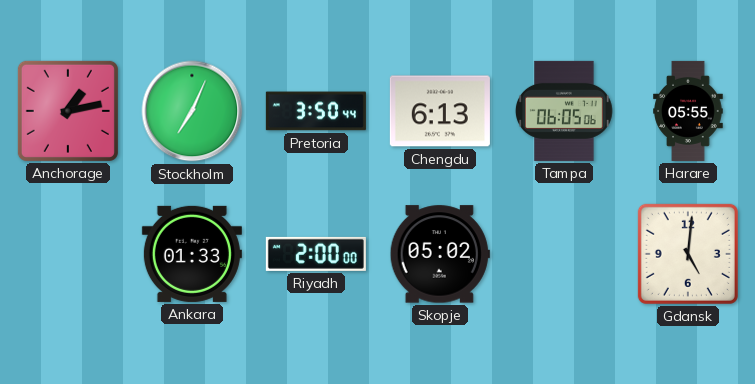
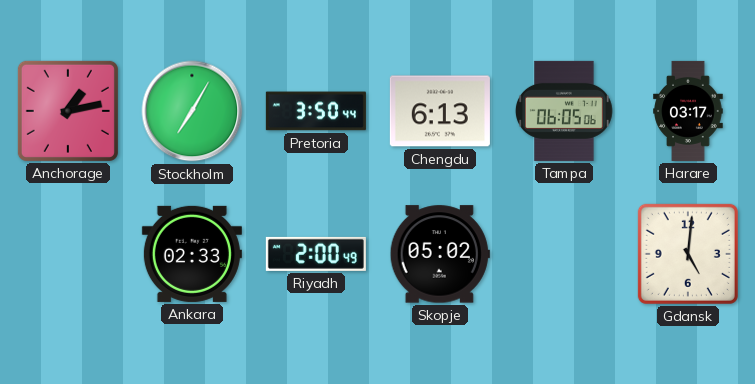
Stockholm: 7:04 -> 7:05
Harare: 05:55 -> 03:17
Ankara: 01:33 -> 02:33
Riyadh: 2:00:00 -> 2:00:49
